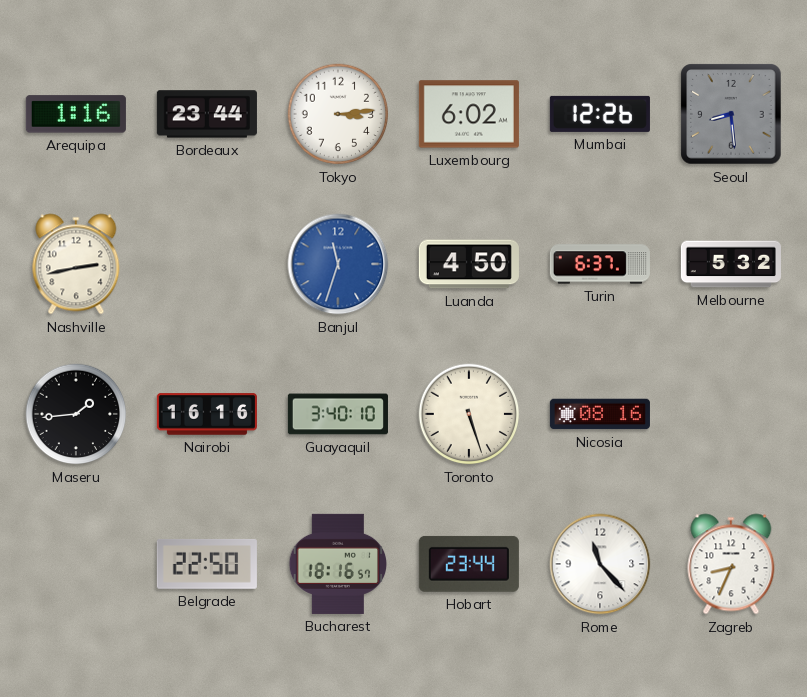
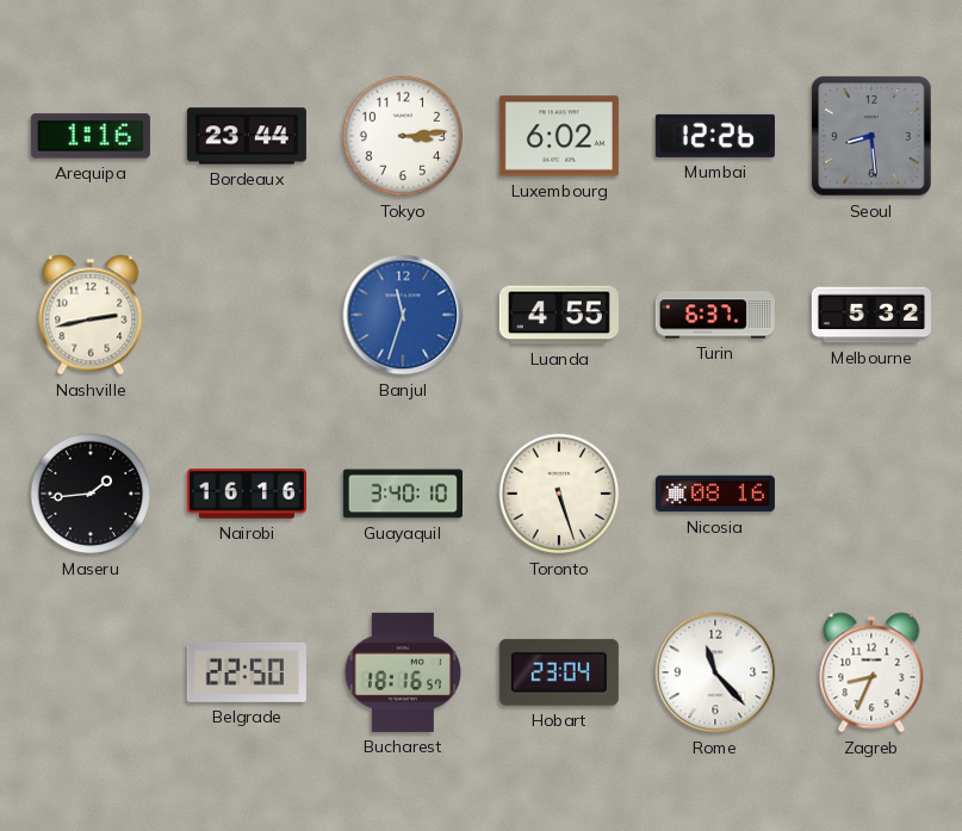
Luanda: 4:50 -> 4:55
Hobart: 23:44 -> 23:04
